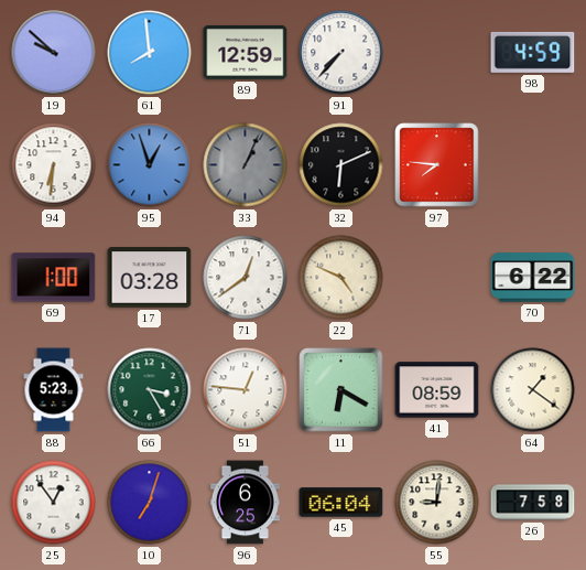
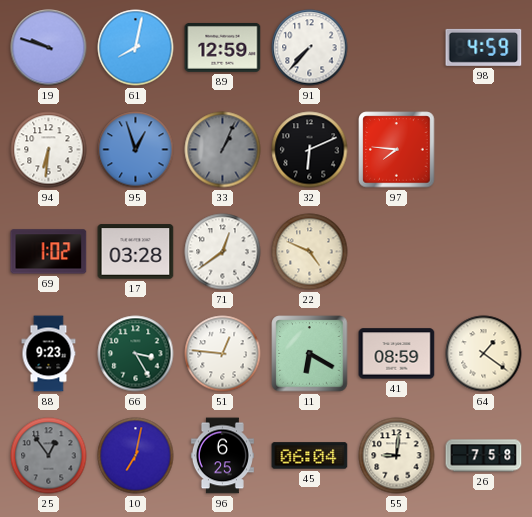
19: 9:52 -> 9:48
61: 7:59 -> 8:02
69: 1:00 -> 1:02
70: 6:22 -> none
88: 5:23 -> 9:23
25 dial: white -> grey
10: 7:03 -> 7:02
